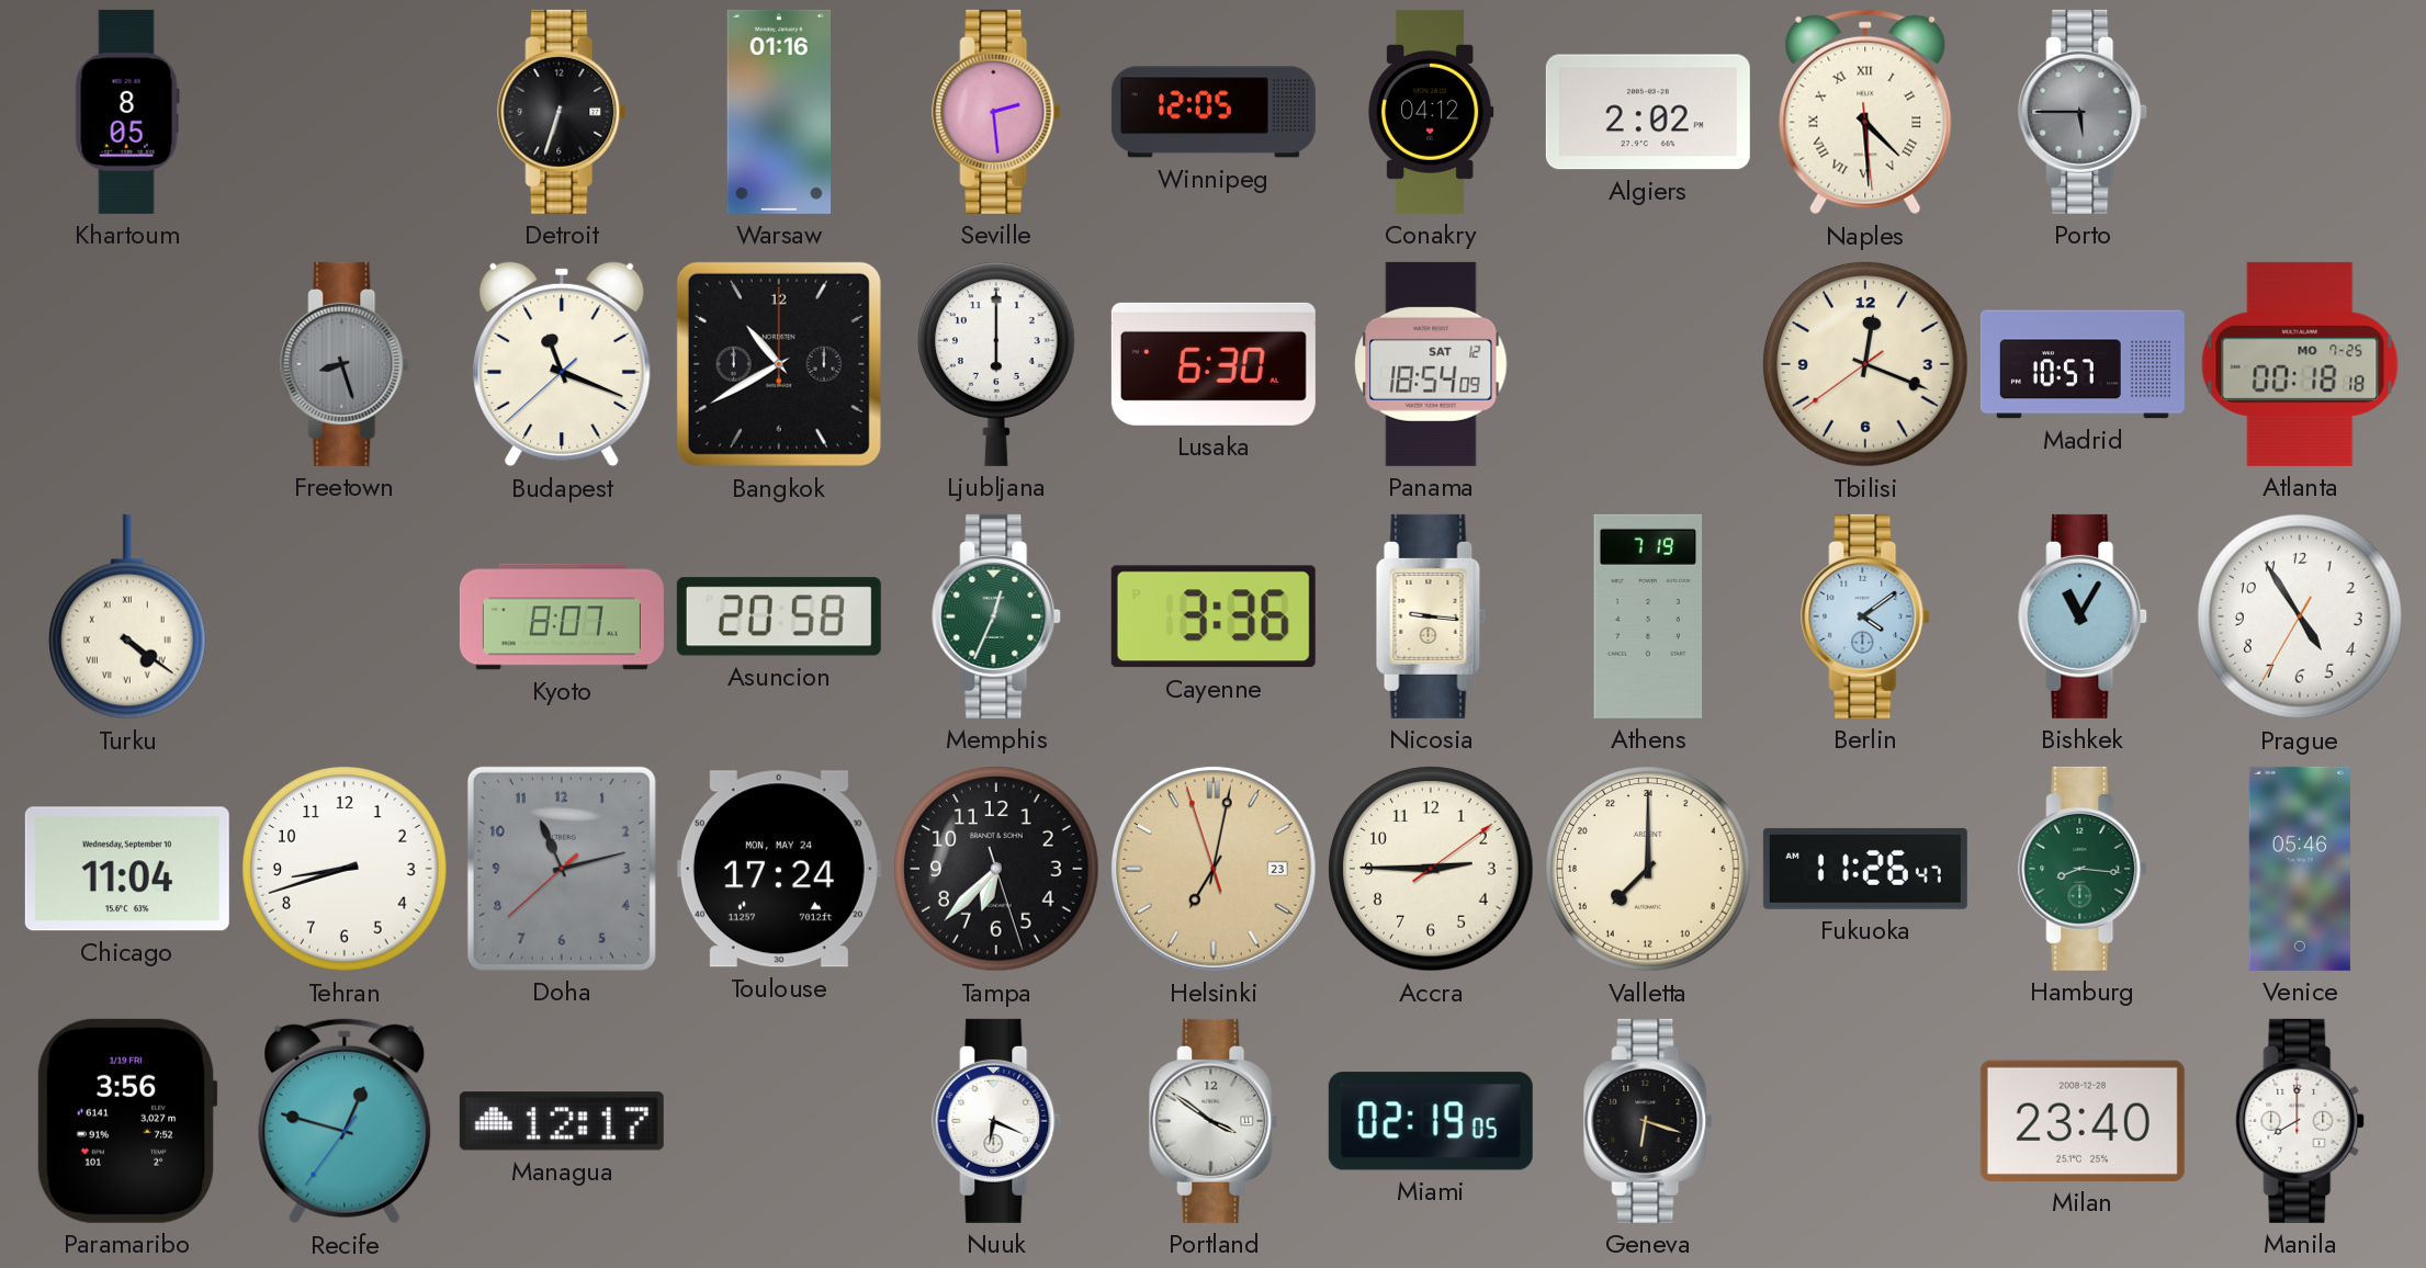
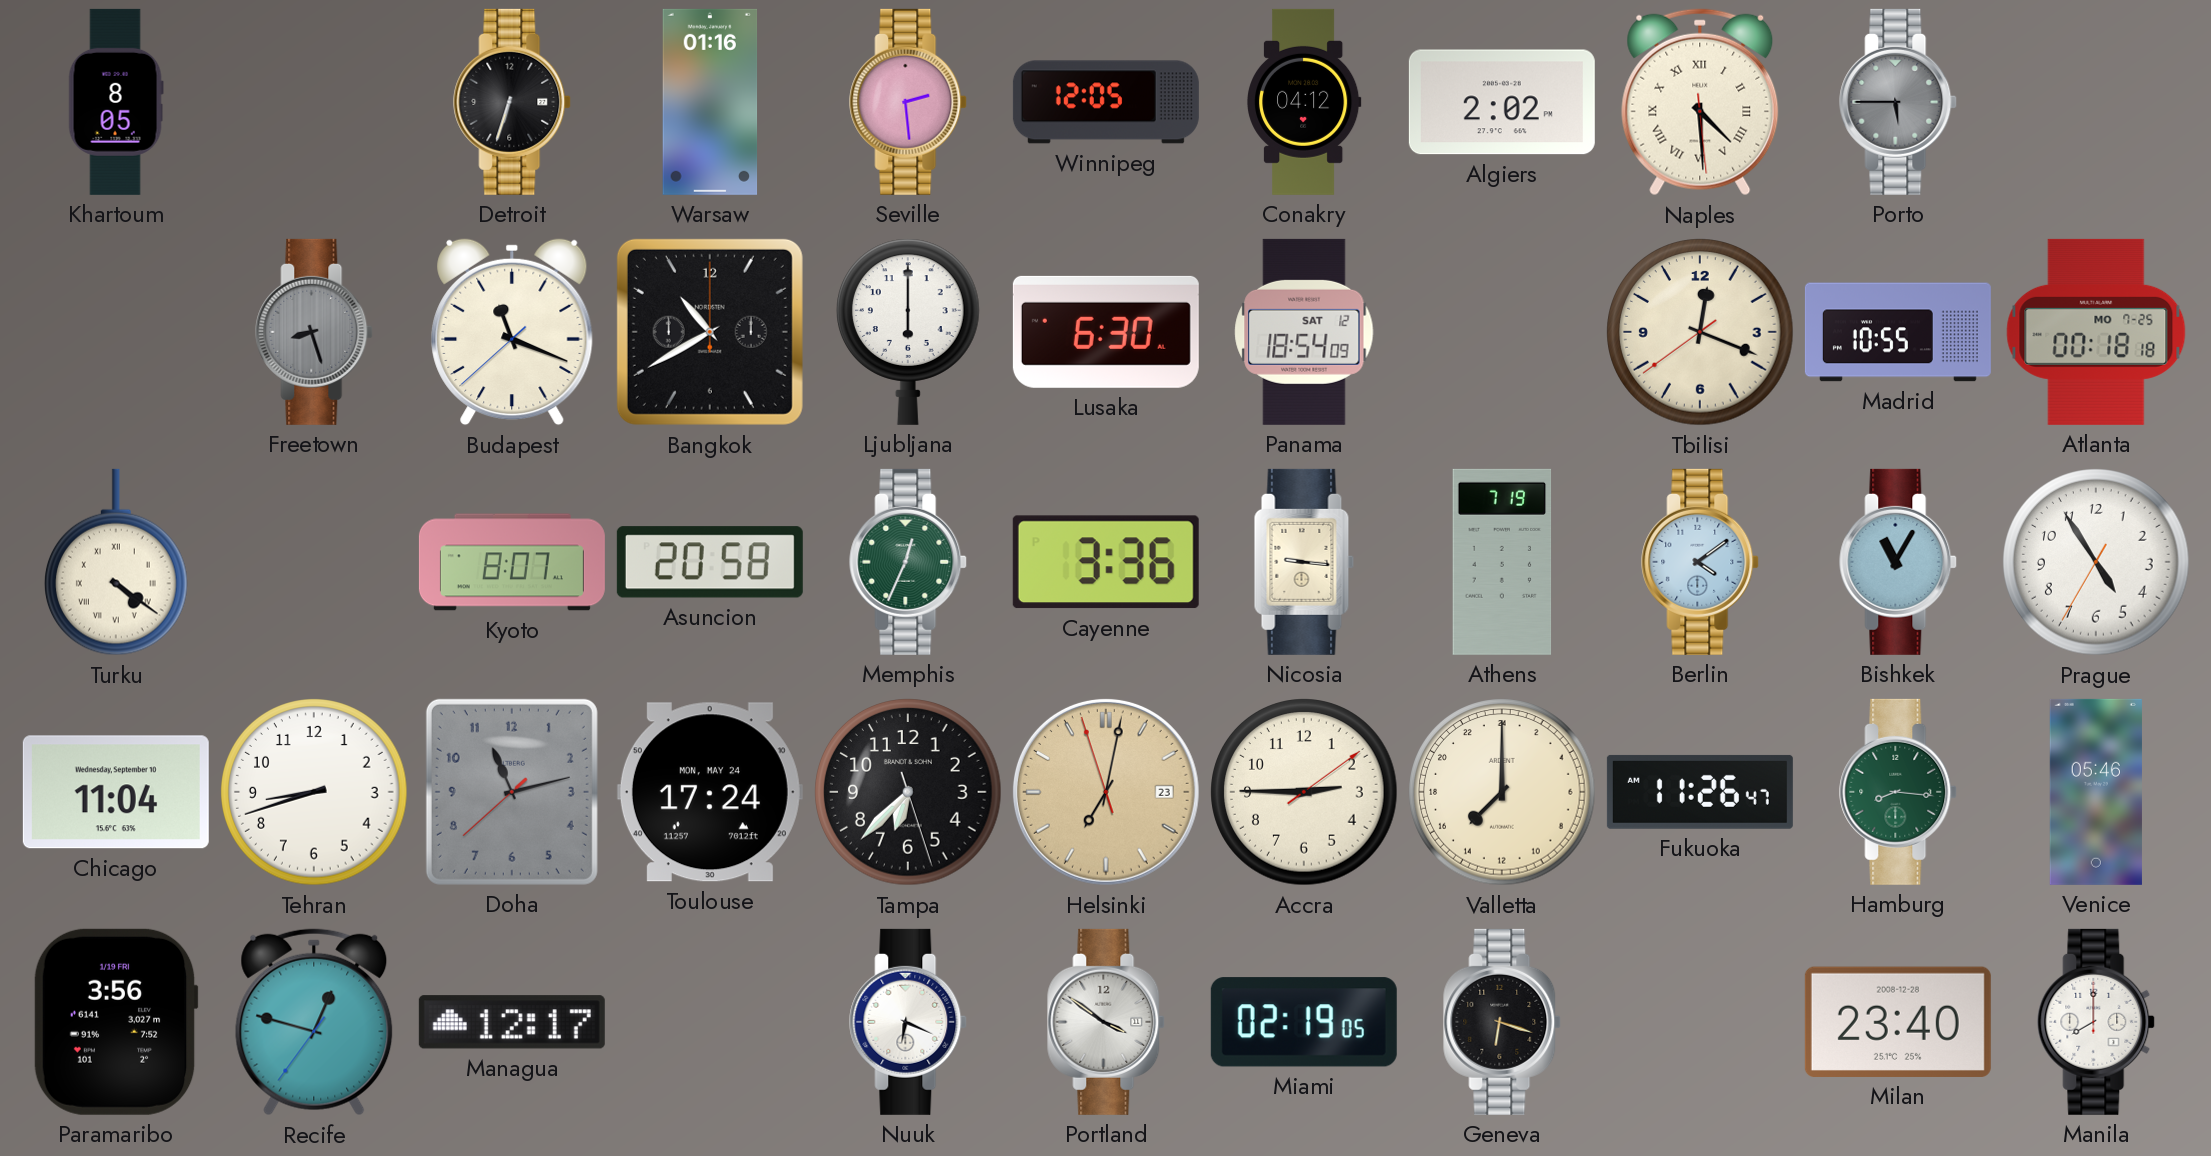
Madrid: 10:57 -> 10:55
